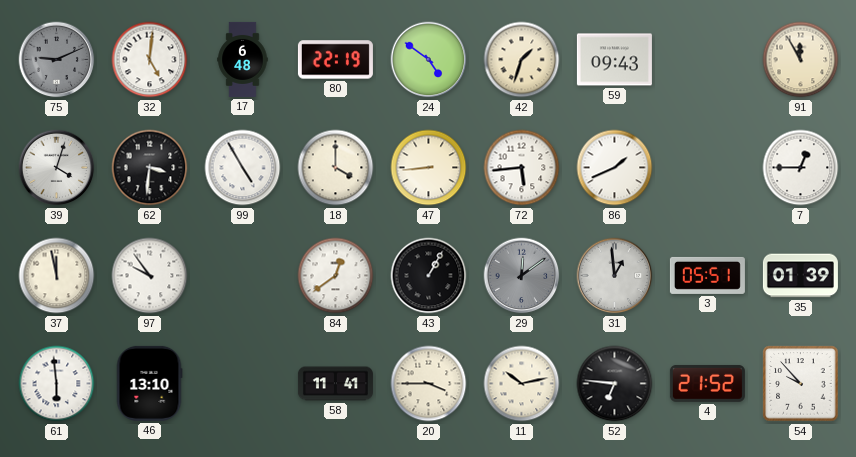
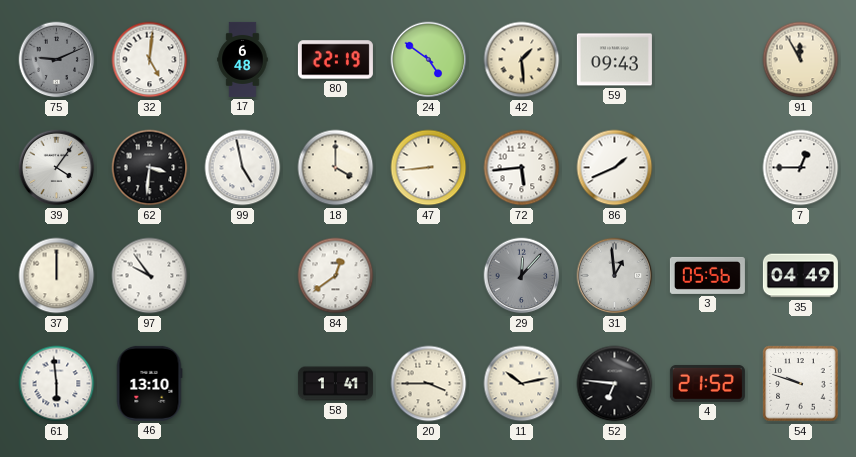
42: 1:33 -> 1:29
39: 4:03 -> 4:06
99: 4:55 -> 4:58
37: 11:58 -> 12:00
43: 1:05 -> none
29: 12:09 -> 12:07
3: 05:51 -> 05:56
35: 01:39 -> 04:49
58: 11:41 -> 1:41
54: 9:53 -> 9:48
